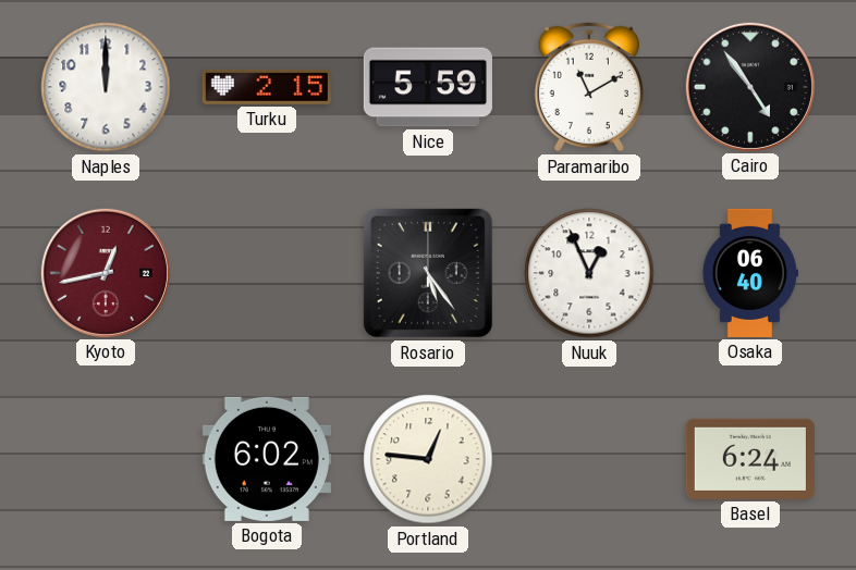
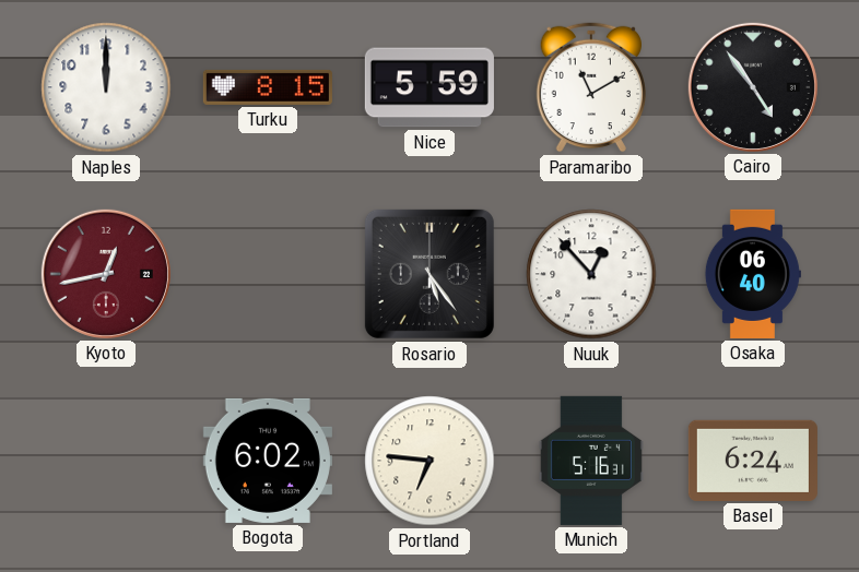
Turku: 2:15 -> 8:15
Nuuk: 12:56 -> 12:53
Portland: 12:46 -> 6:46
Munich: none -> 5:16
